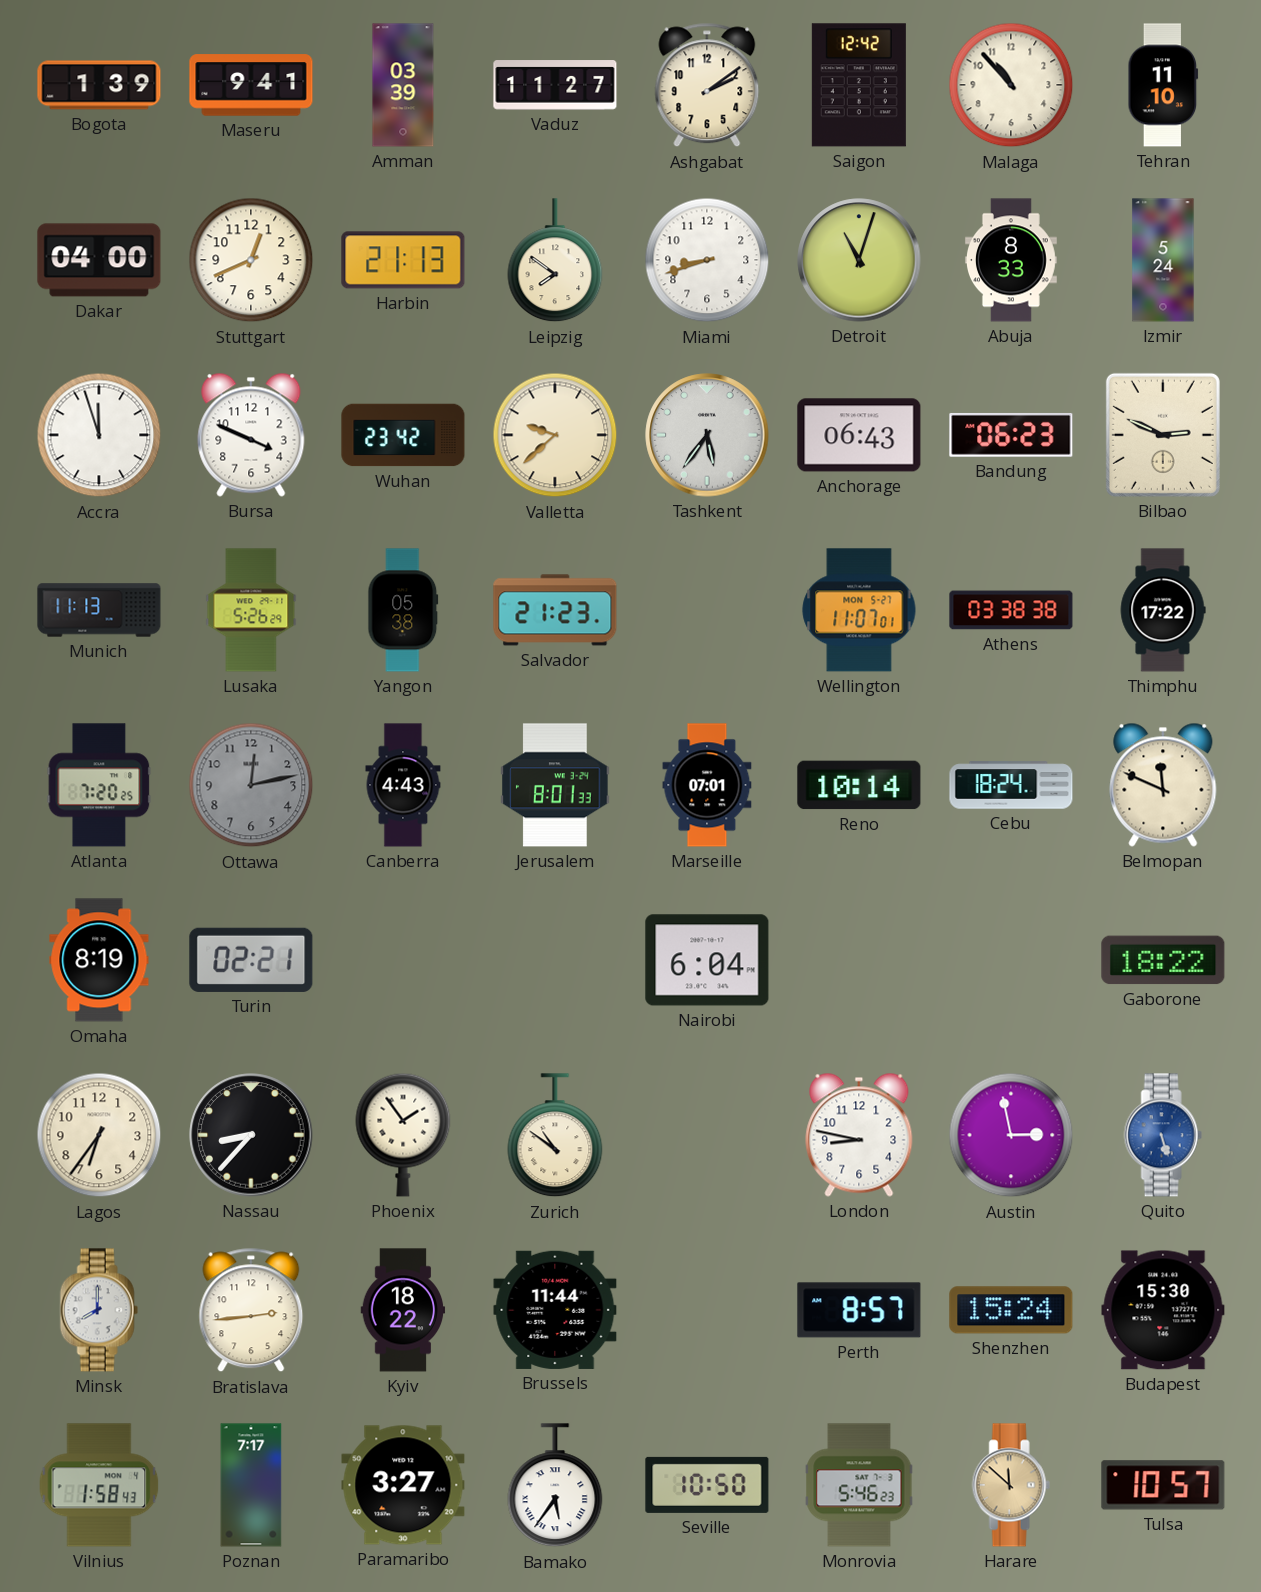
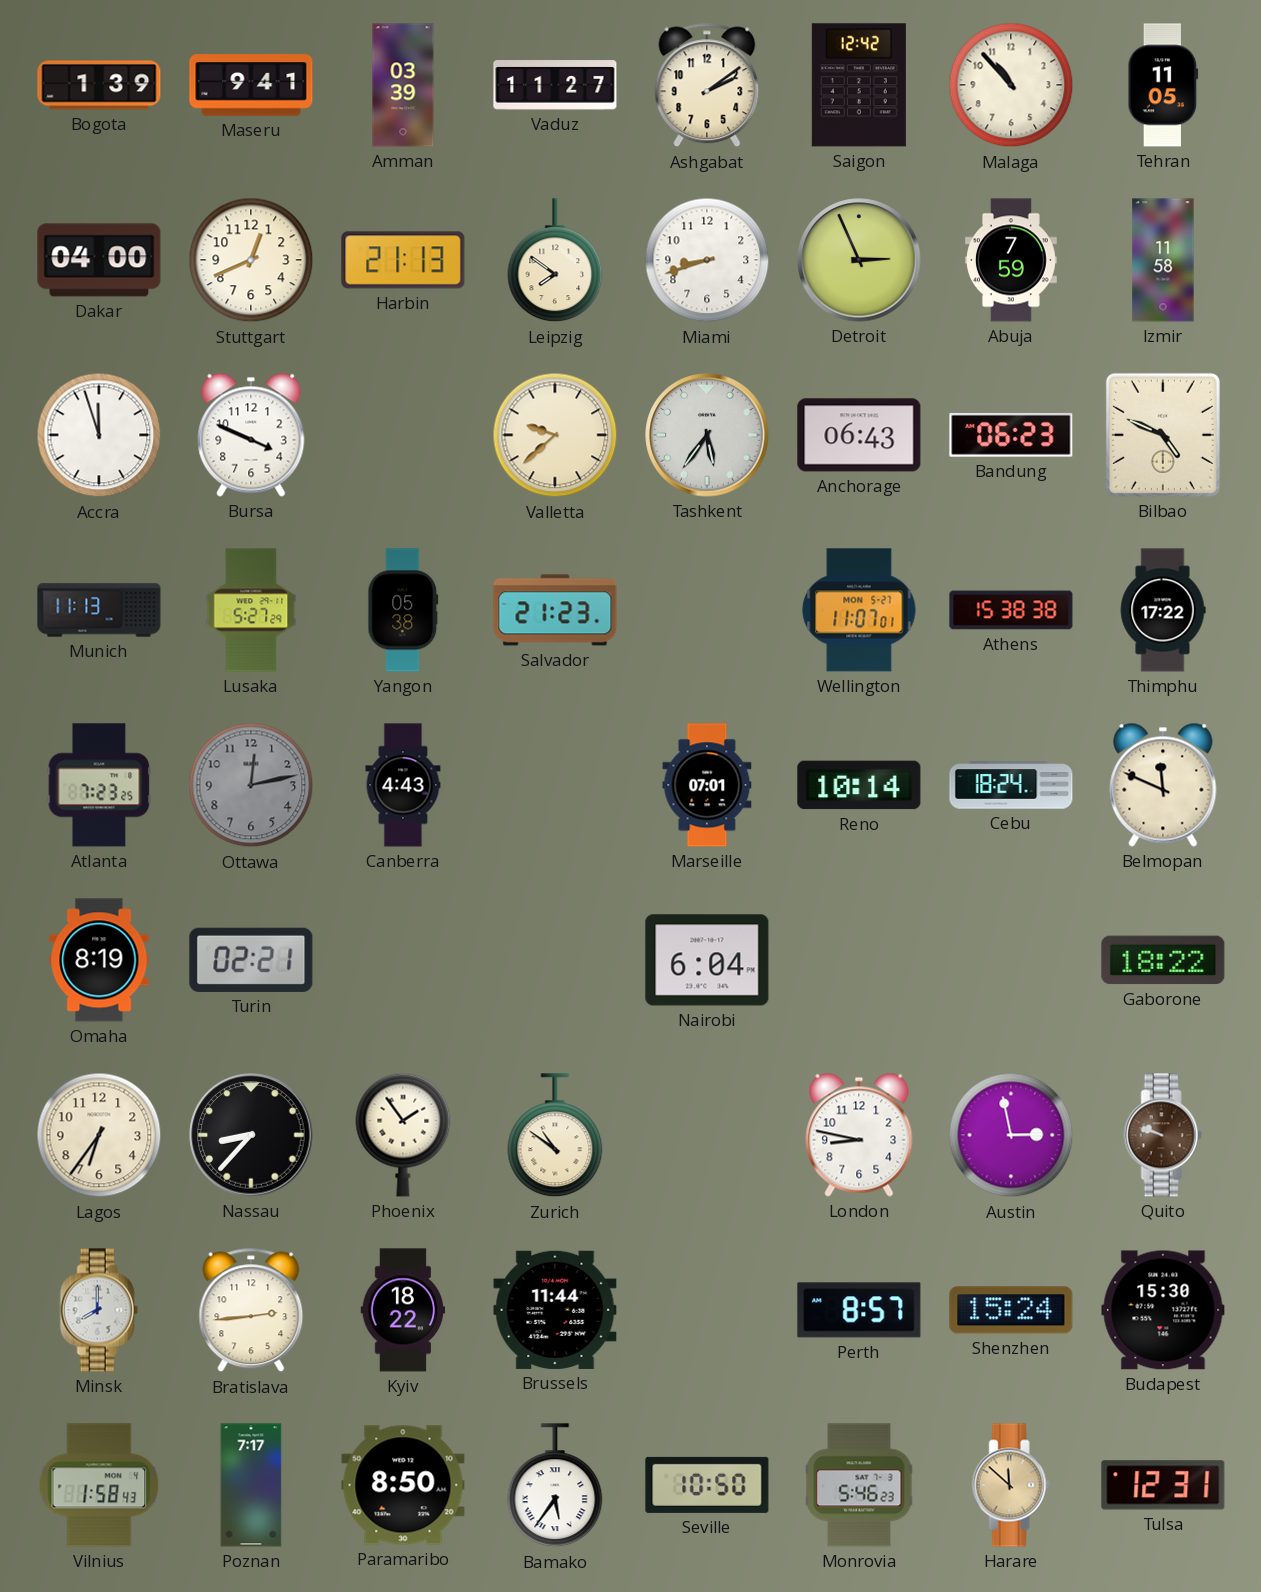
Tehran: 11:10 -> 11:05
Detroit: 11:03 -> 2:56
Abuja: 8:33 -> 7:59
Izmir: 5:24 -> 11:58
Wuhan: 23:42 -> none
Bilbao: 2:49 -> 4:49
Lusaka: 5:26 -> 5:27
Athens: 03:38 -> 15:38
Atlanta: 7:20 -> 7:23
Jerusalem: 8:01 -> none
Quito: 5:27 -> 9:48
Quito dial: blue -> brown
Paramaribo: 3:27 -> 8:50
Tulsa: 10:57 -> 12:31
